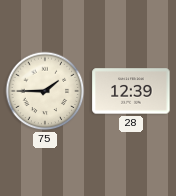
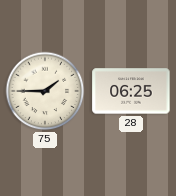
28: 12:39 -> 06:25
